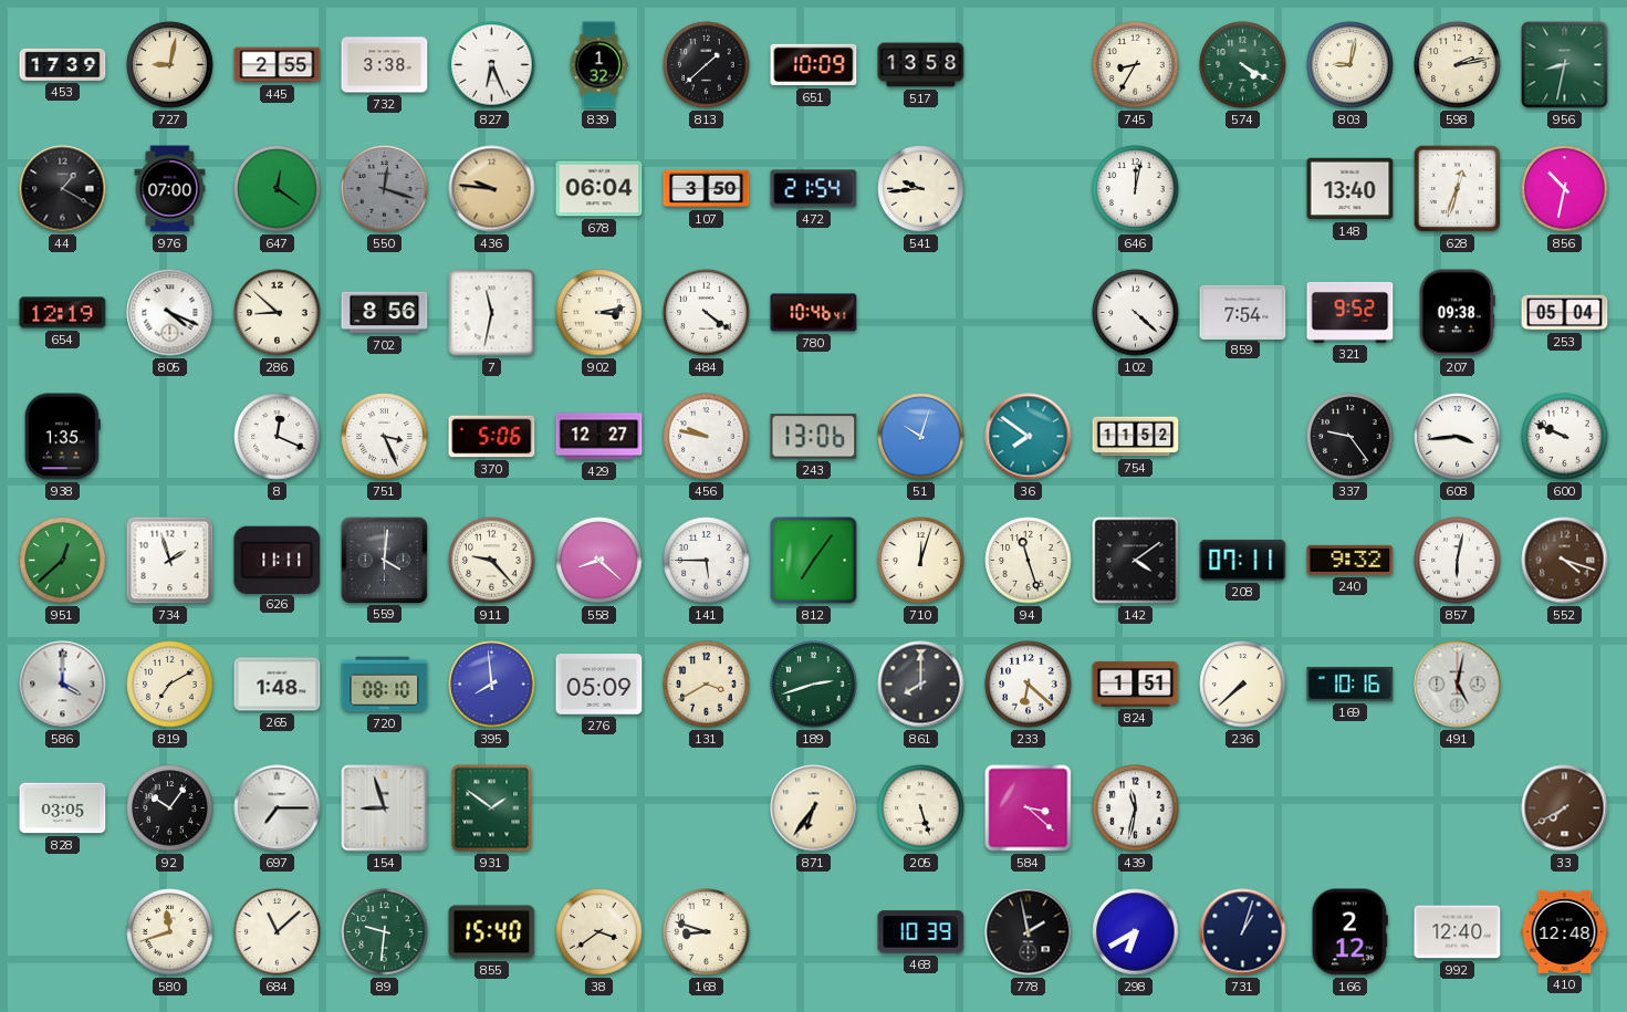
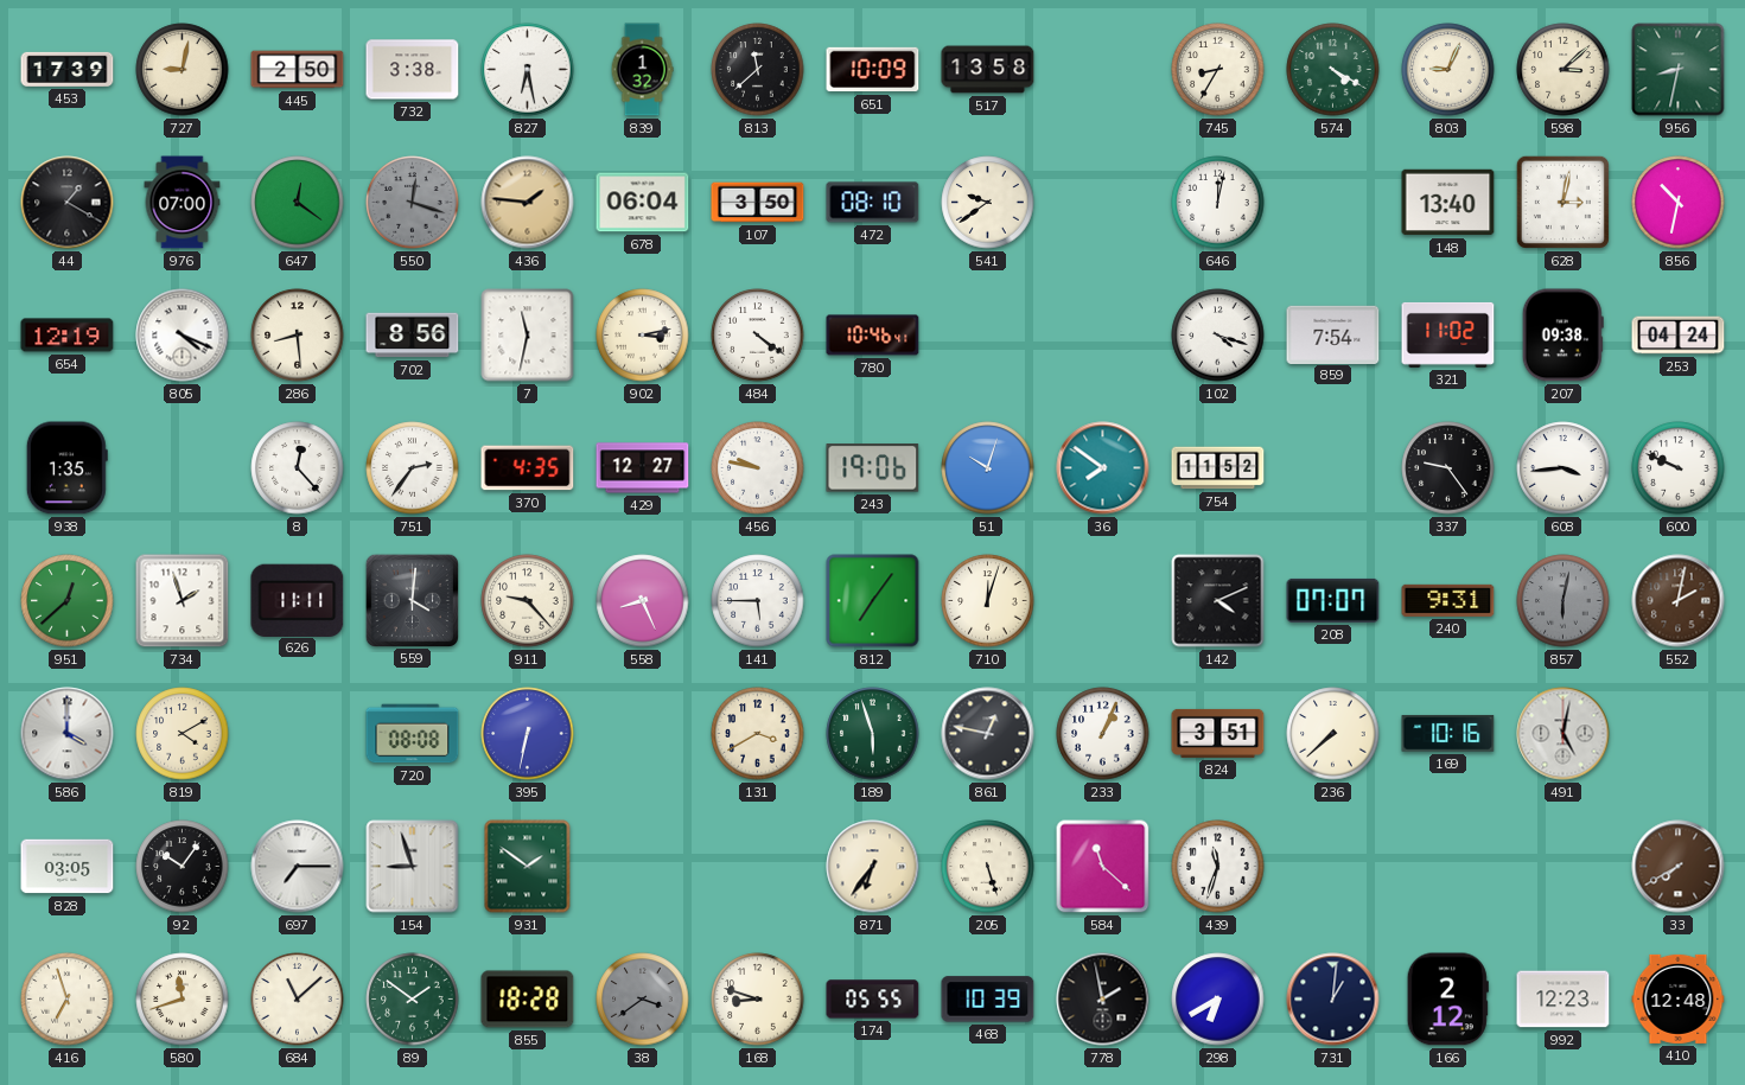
445: 2:55 -> 2:50
827: 6:26 -> 6:28
813: 1:38 -> 11:38
803: 9:02 -> 9:04
598: 2:13 -> 3:08
436: 9:46 -> 1:46
472: 21:54 -> 08:10
541: 9:44 -> 9:39
628: 12:33 -> 3:02
286: 8:52 -> 8:29
102: 4:22 -> 4:18
321: 9:52 -> 11:02
253: 05:04 -> 04:24
8: 12:19 -> 12:23
751: 3:26 -> 2:36
370: 5:06 -> 4:35
243: 13:06 -> 19:06
558: 8:22 -> 8:26
94: 11:27 -> none
142: 4:09 -> 4:11
208: 07:11 -> 07:07
240: 9:32 -> 9:31
857 dial: white -> grey
552: 4:18 -> 2:02
819: 7:10 -> 4:10
265: 1:48 -> none
720: 08:10 -> 08:08
395: 7:59 -> 6:32
276: 05:09 -> none
189: 2:42 -> 5:57
861: 8:00 -> 12:47
233: 6:22 -> 1:04
824: 1:51 -> 3:51
584: 3:22 -> 11:22
439: 11:32 -> 11:33
416: none -> 6:57
89: 9:31 -> 1:51
855: 15:40 -> 18:28
38 dial: cream -> grey
174: none -> 05:55
731: 1:03 -> 1:01
992: 12:40 -> 12:23
